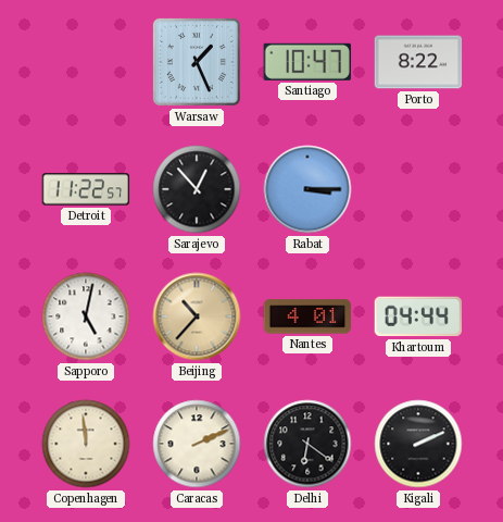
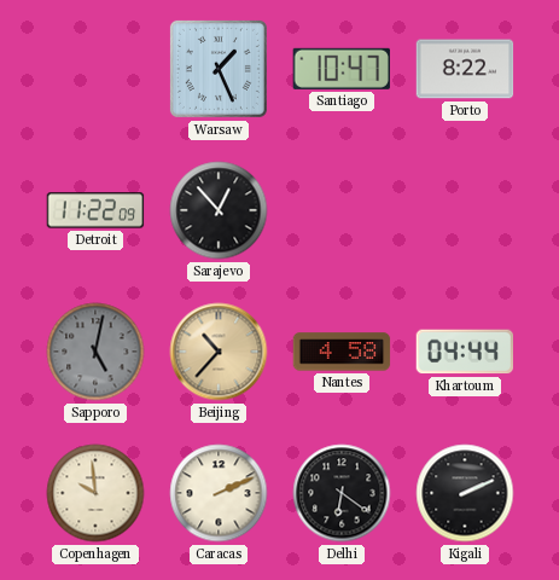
Detroit: 11:22:57 -> 11:22:09
Rabat: 3:15 -> none
Sapporo dial: white -> grey
Nantes: 4:01 -> 4:58
Copenhagen: 11:59 -> 9:59
